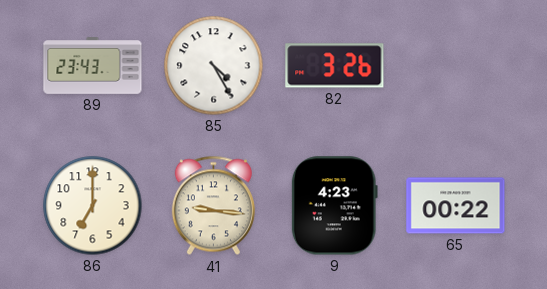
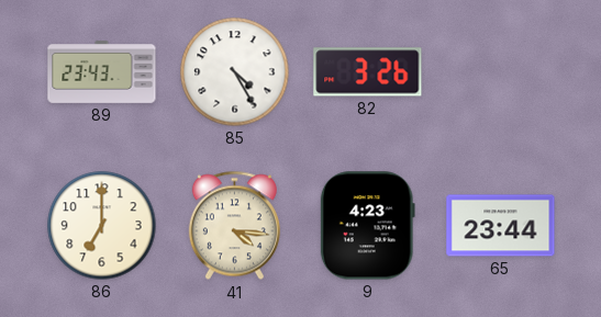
41: 9:16 -> 4:16
65: 00:22 -> 23:44
